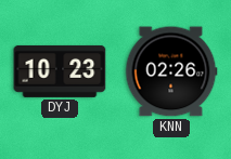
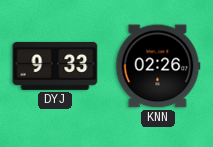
DYJ: 10:23 -> 9:33
